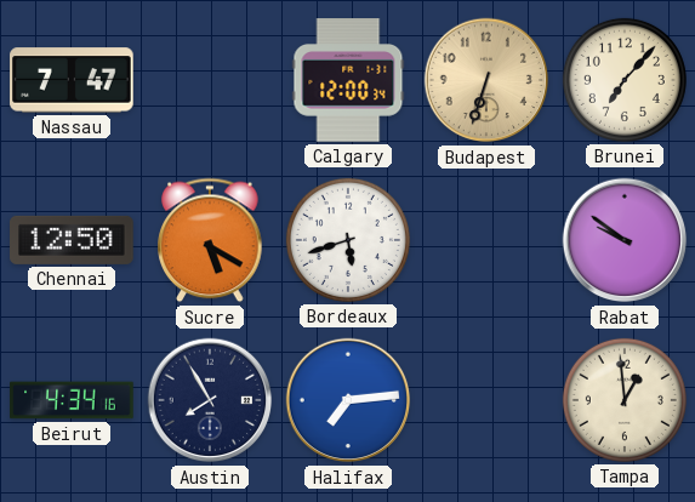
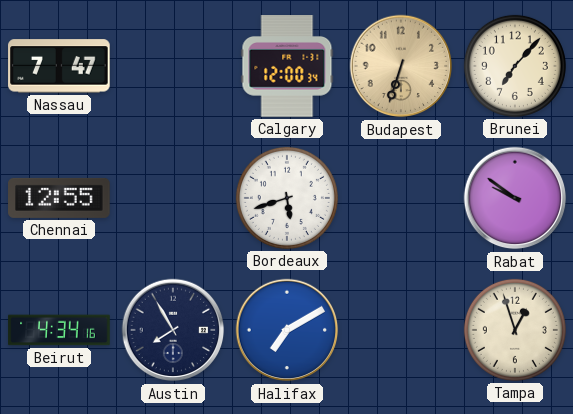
Chennai: 12:50 -> 12:55
Sucre: 5:20 -> none
Halifax: 7:14 -> 7:10
Tampa: 12:59 -> 12:57
